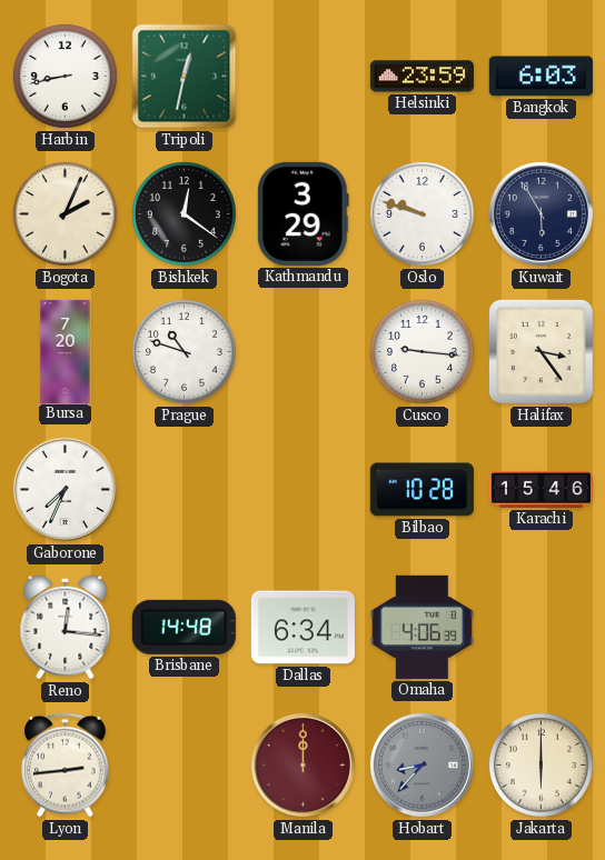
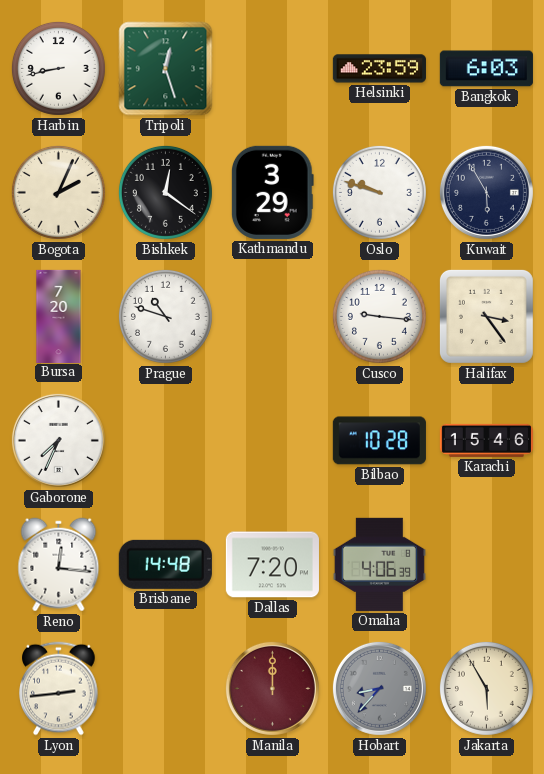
Tripoli: 12:32 -> 12:27
Dallas: 6:34 -> 7:20
Jakarta: 6:00 -> 5:55
